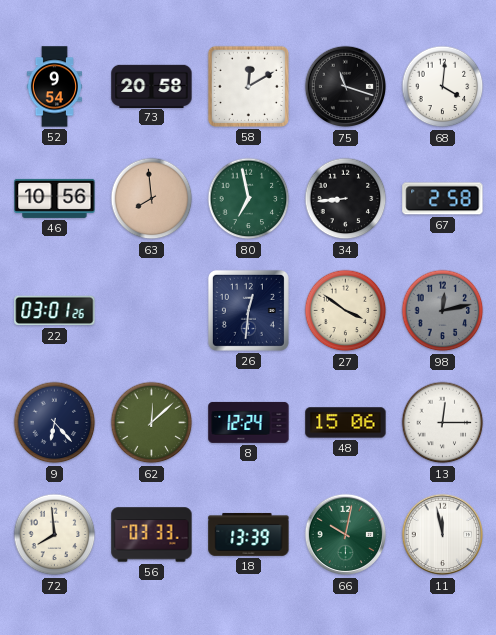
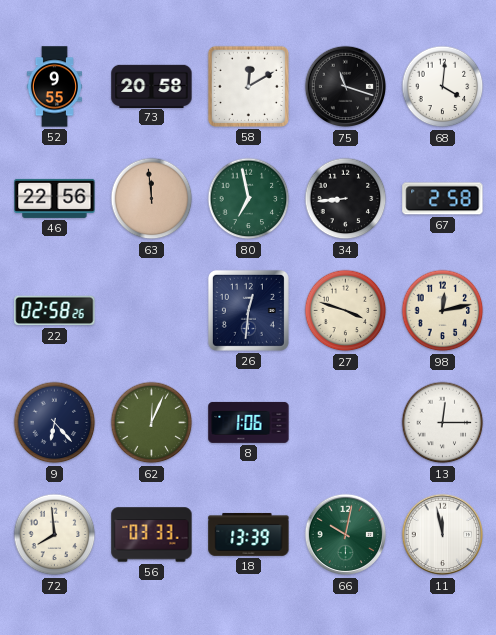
52: 9:54 -> 9:55
46: 10:56 -> 22:56
63: 7:59 -> 11:59
22: 03:01 -> 02:58
27: 3:51 -> 3:48
98 dial: grey -> cream
62: 12:08 -> 12:04
8: 12:24 -> 1:06
48: 15:06 -> none
